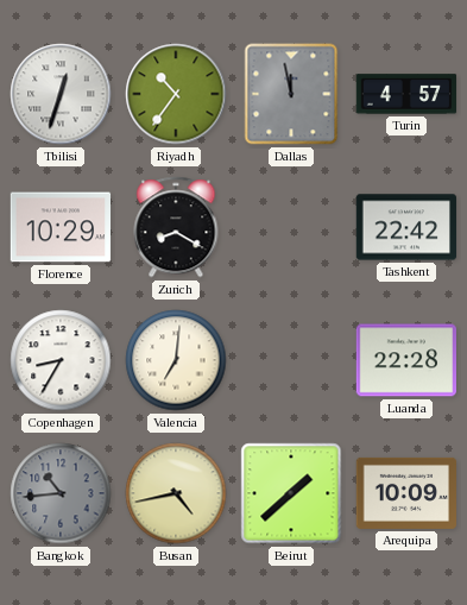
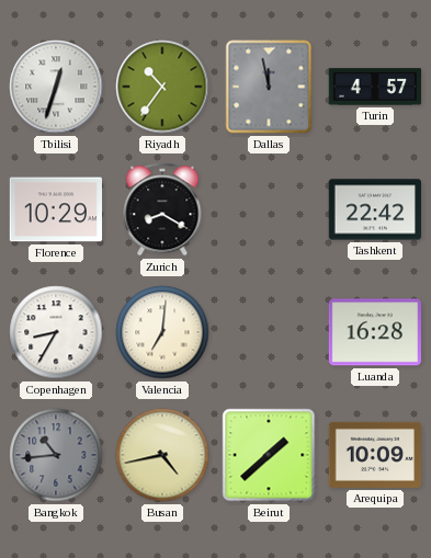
Luanda: 22:28 -> 16:28
